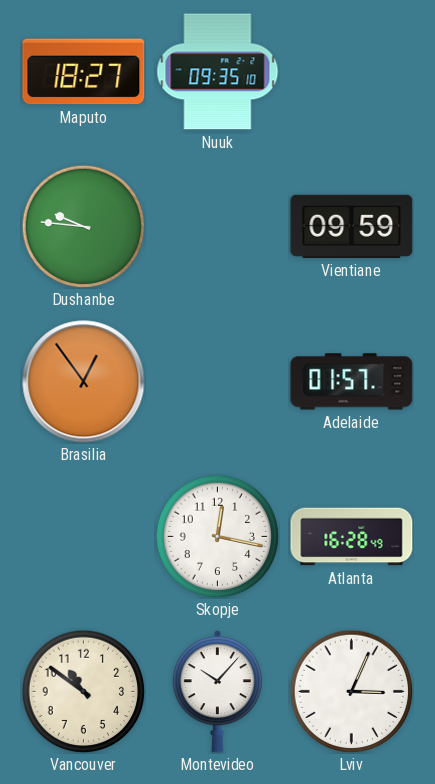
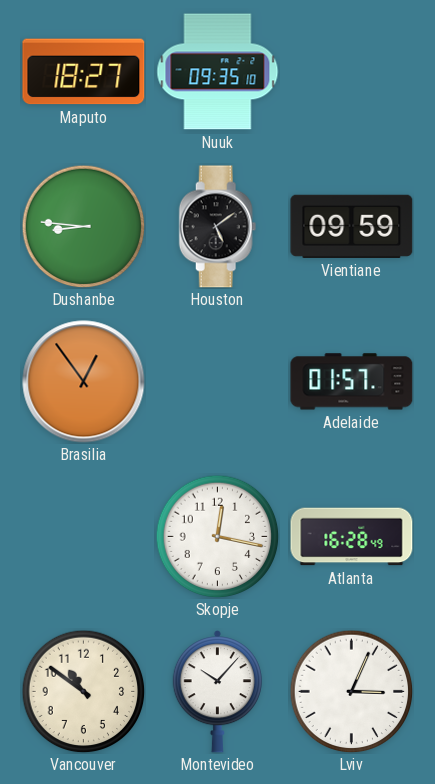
Dushanbe: 9:46 -> 8:46
Houston: none -> 5:09
